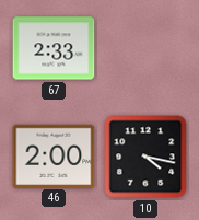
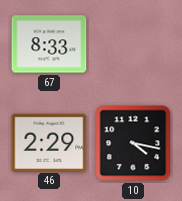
67: 2:33 -> 8:33
46: 2:00 -> 2:29
